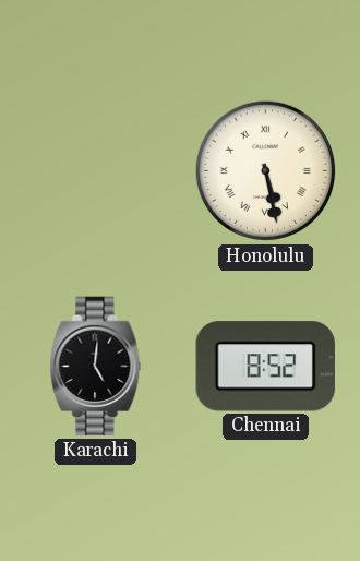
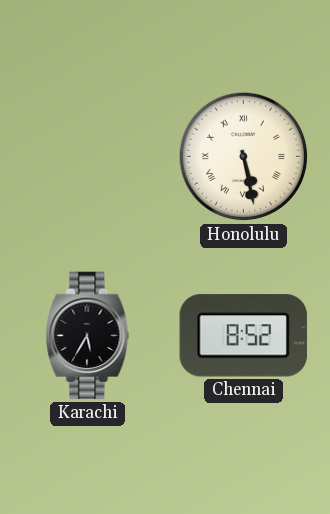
Karachi: 5:01 -> 5:35
